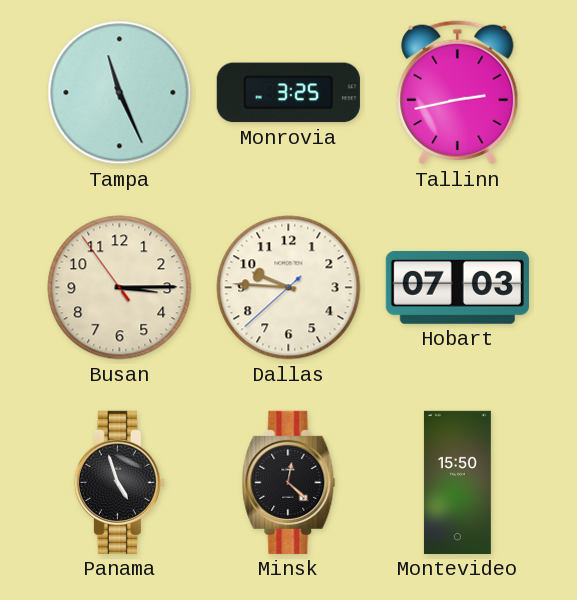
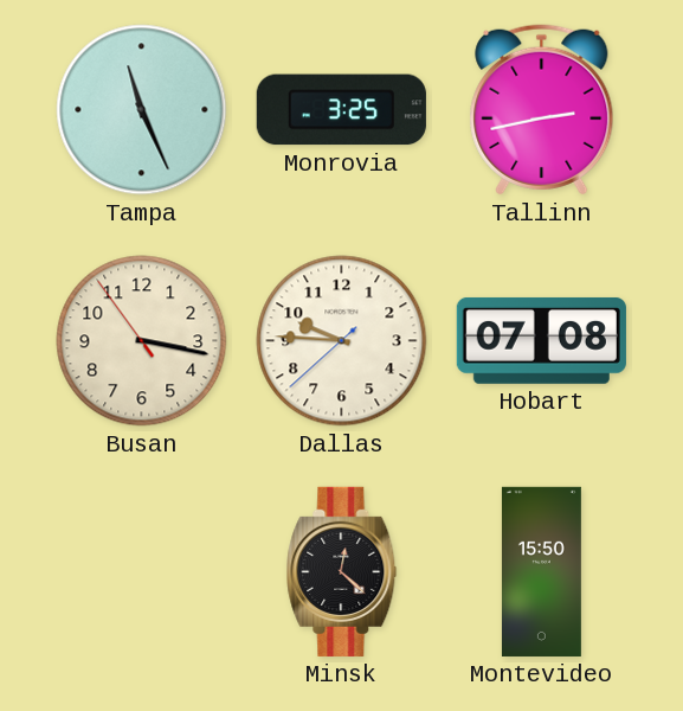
Busan: 3:14 -> 3:16
Hobart: 07:03 -> 07:08
Panama: 4:57 -> none
